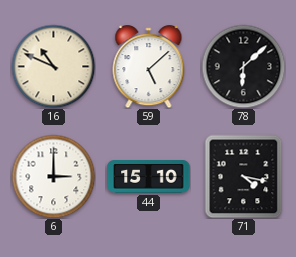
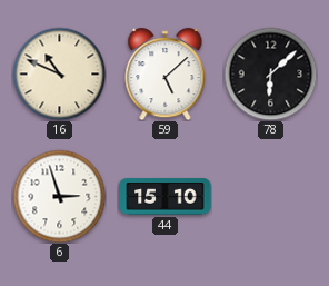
6: 3:00 -> 2:57
71: 4:17 -> none
